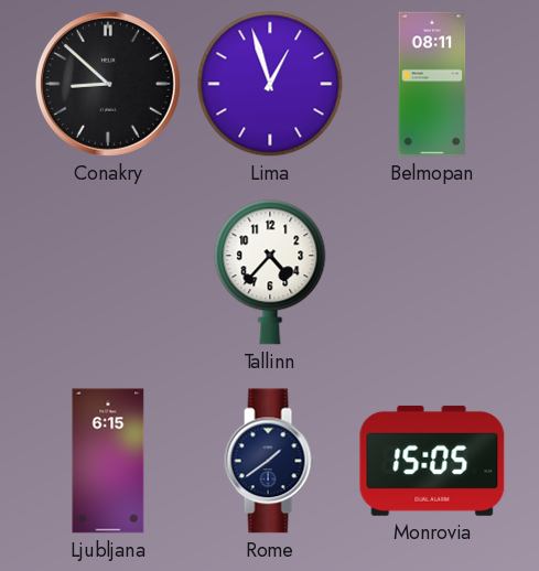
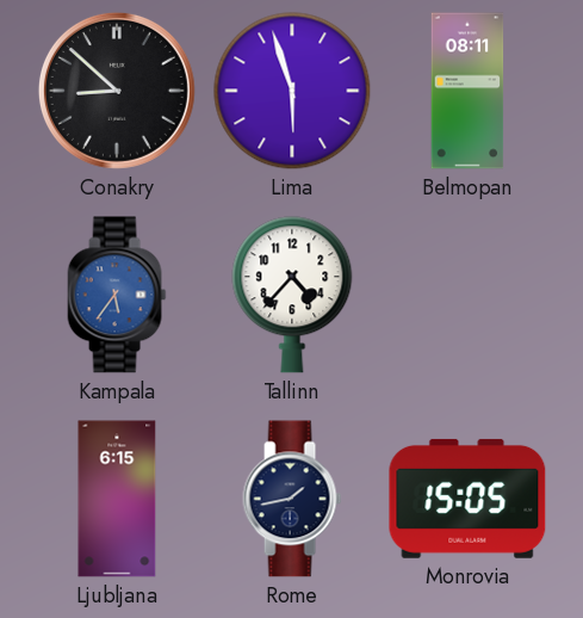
Lima: 12:57 -> 5:57
Kampala: none -> 5:36
Rome: 1:39 -> 1:43
